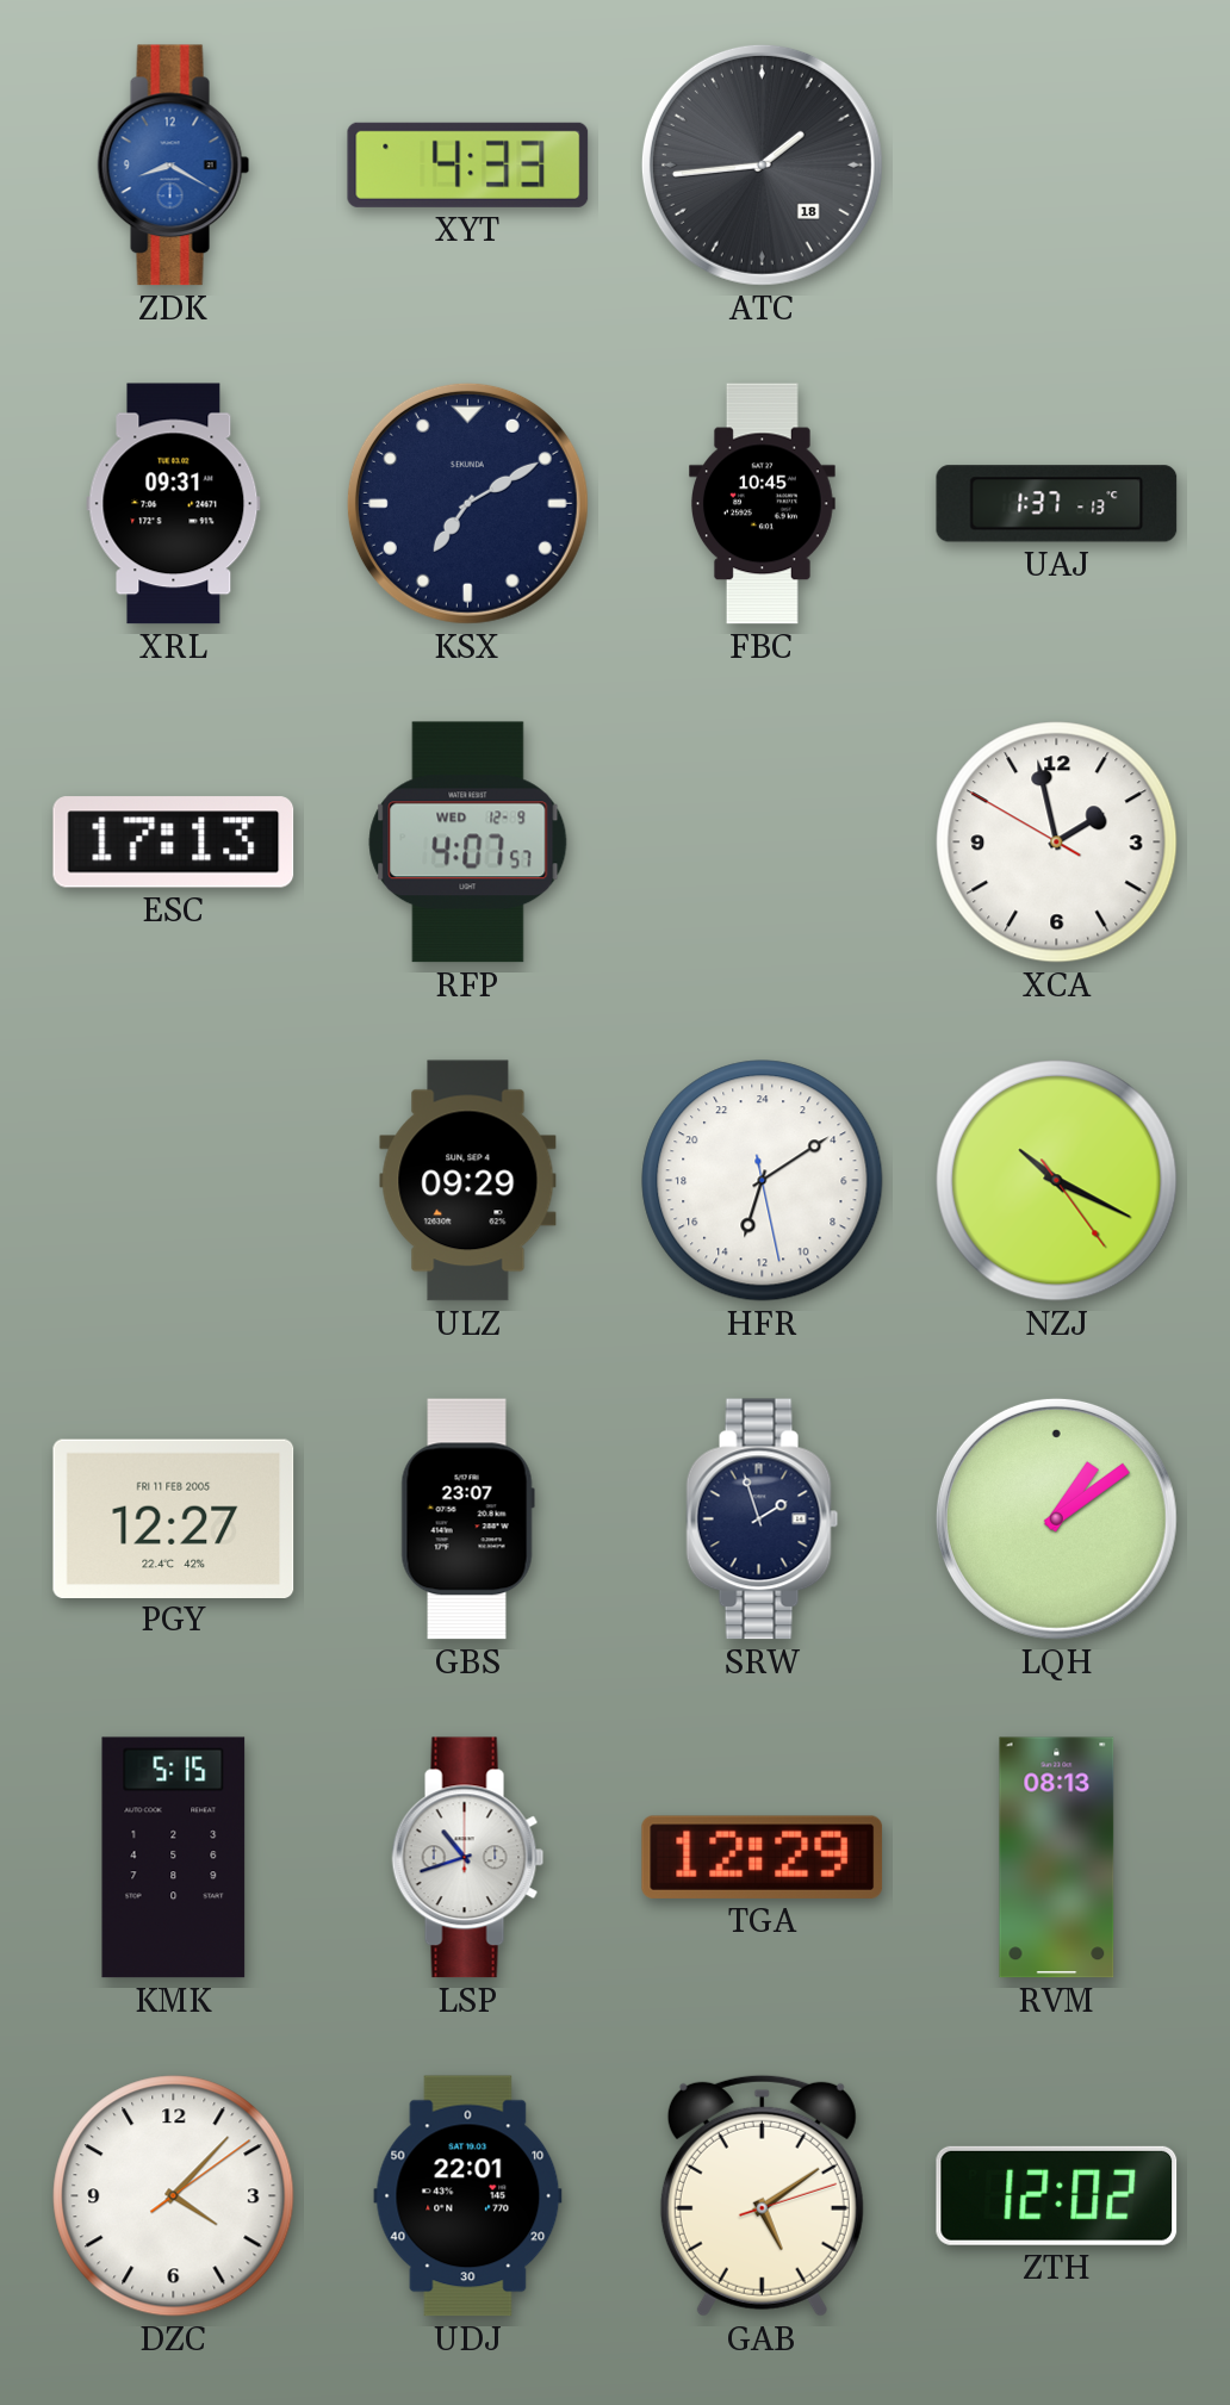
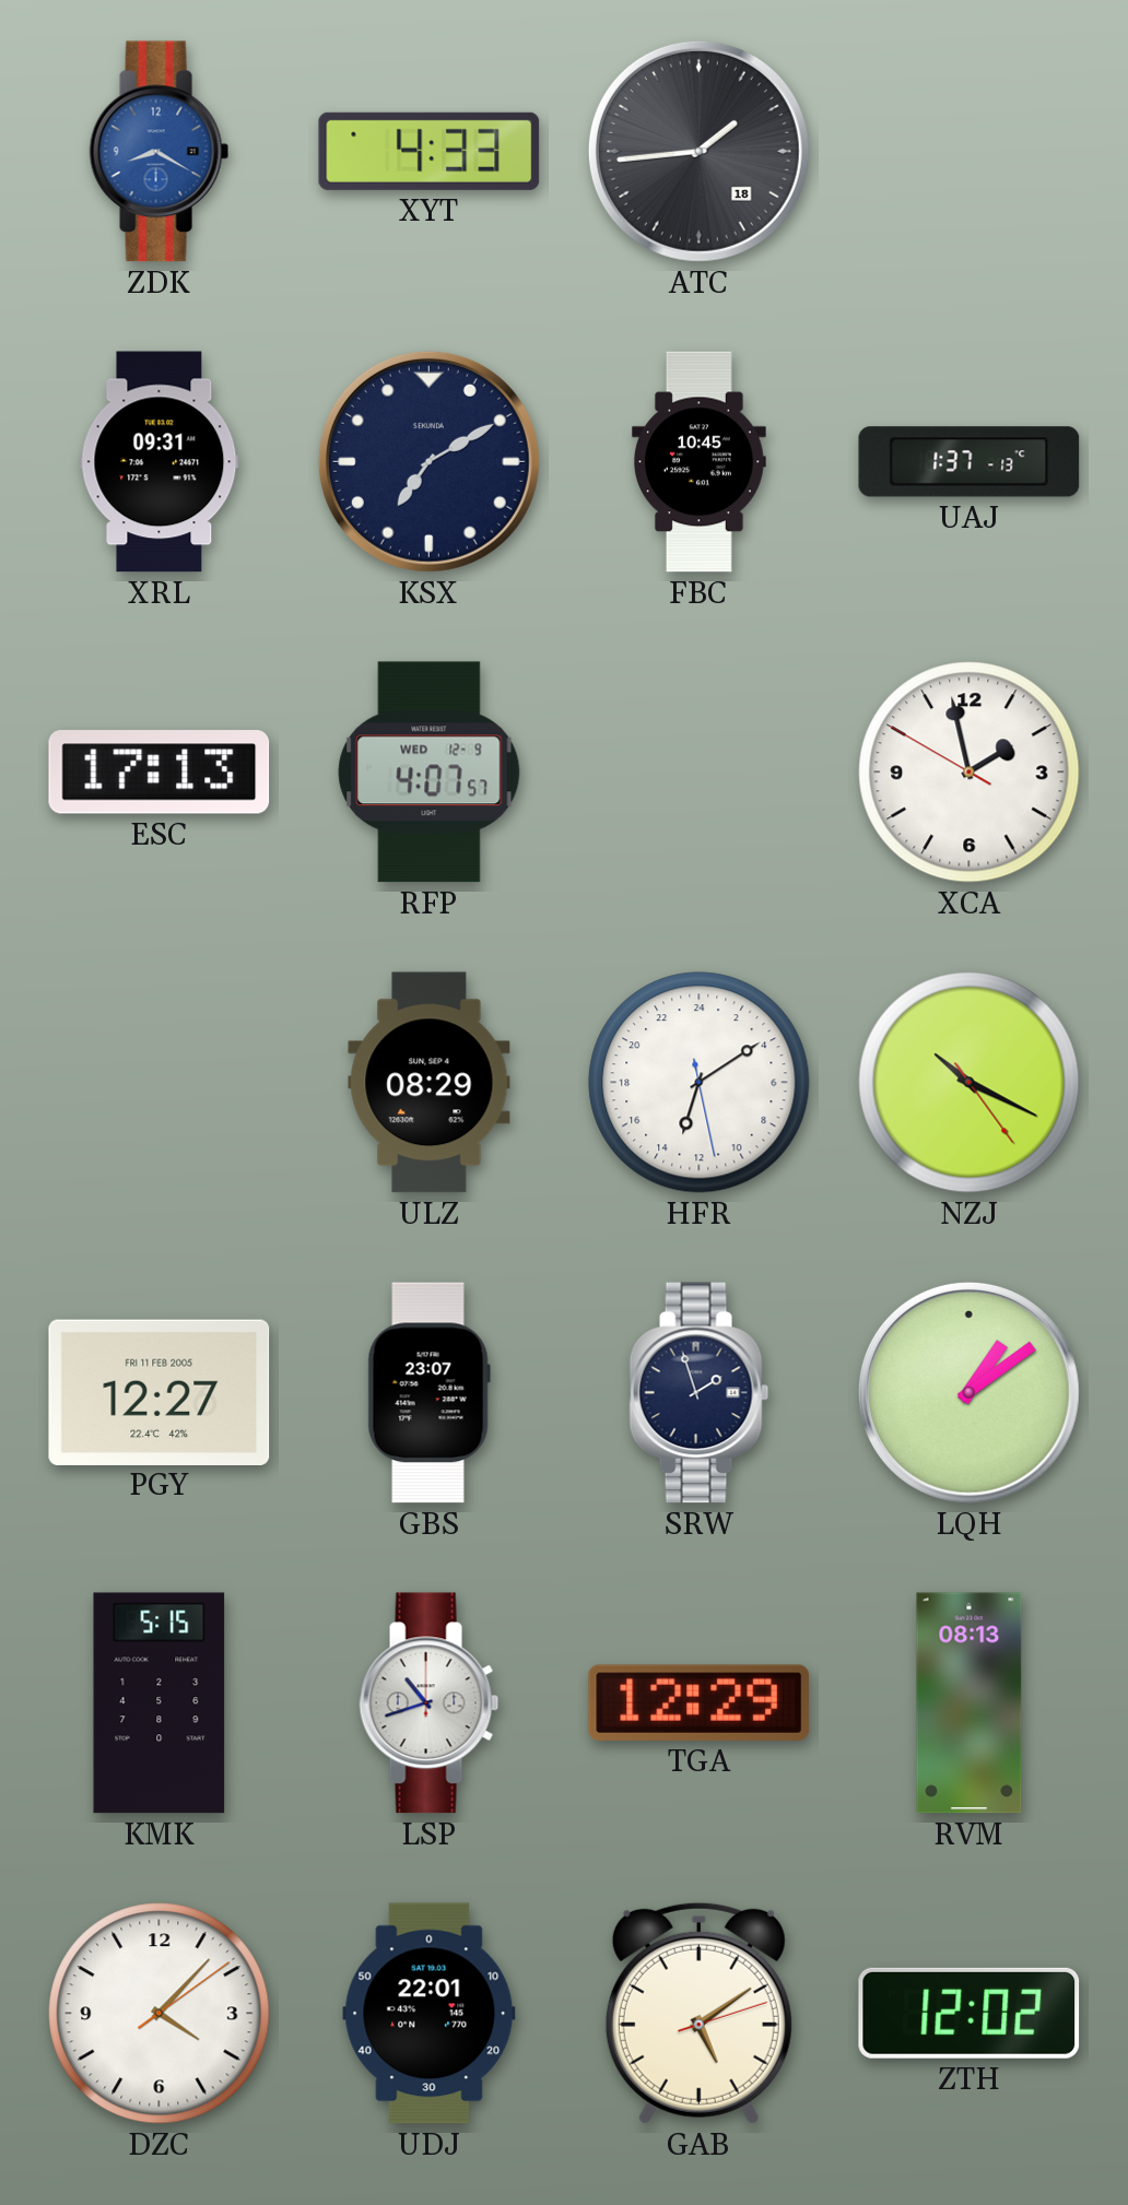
ULZ: 09:29 -> 08:29
